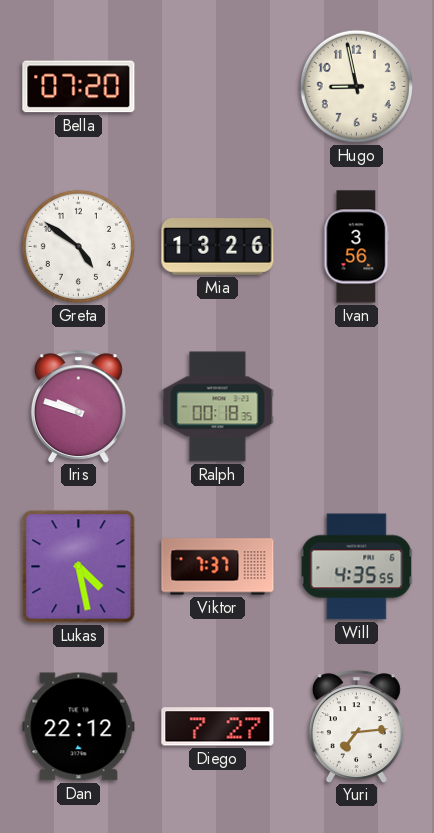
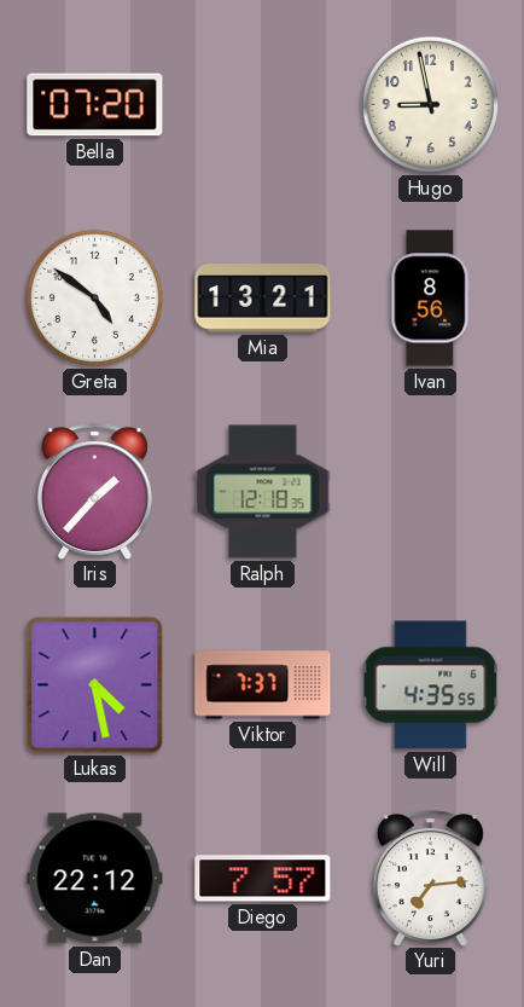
Mia: 13:26 -> 13:21
Ivan: 3:56 -> 8:56
Iris: 9:48 -> 1:37
Ralph: 00:18 -> 12:18
Diego: 7:27 -> 7:57
